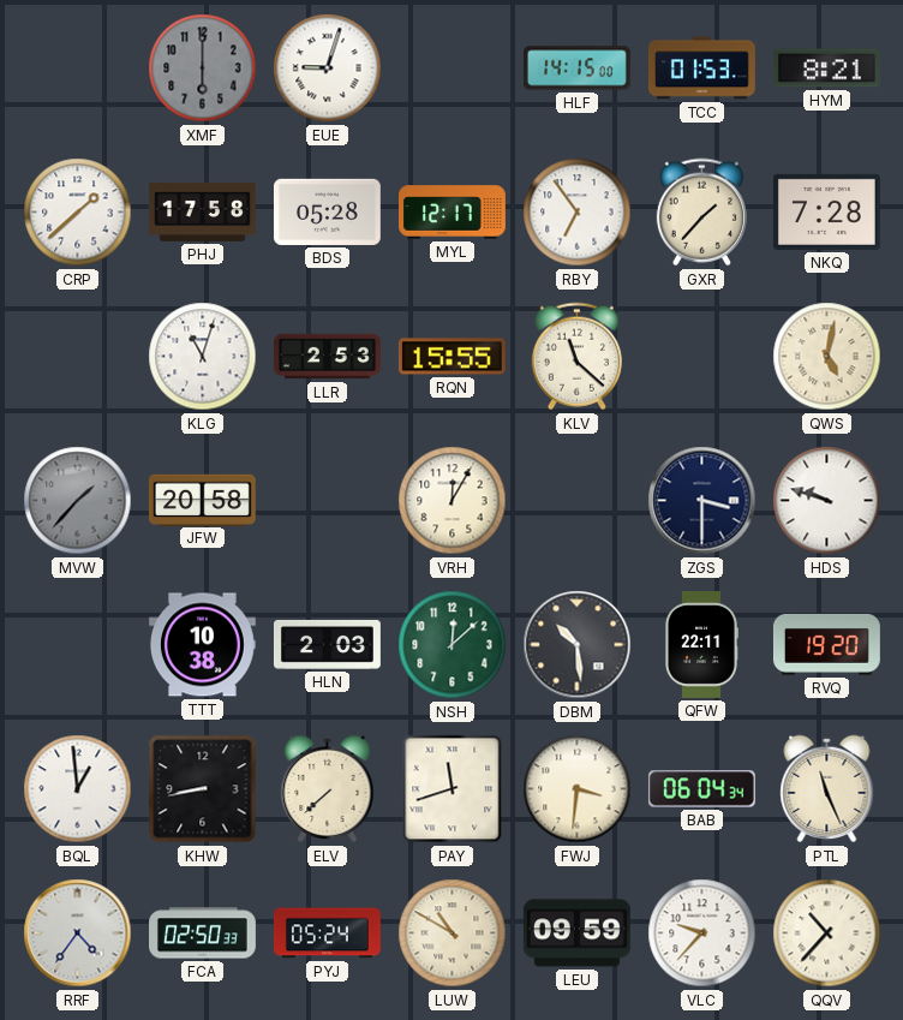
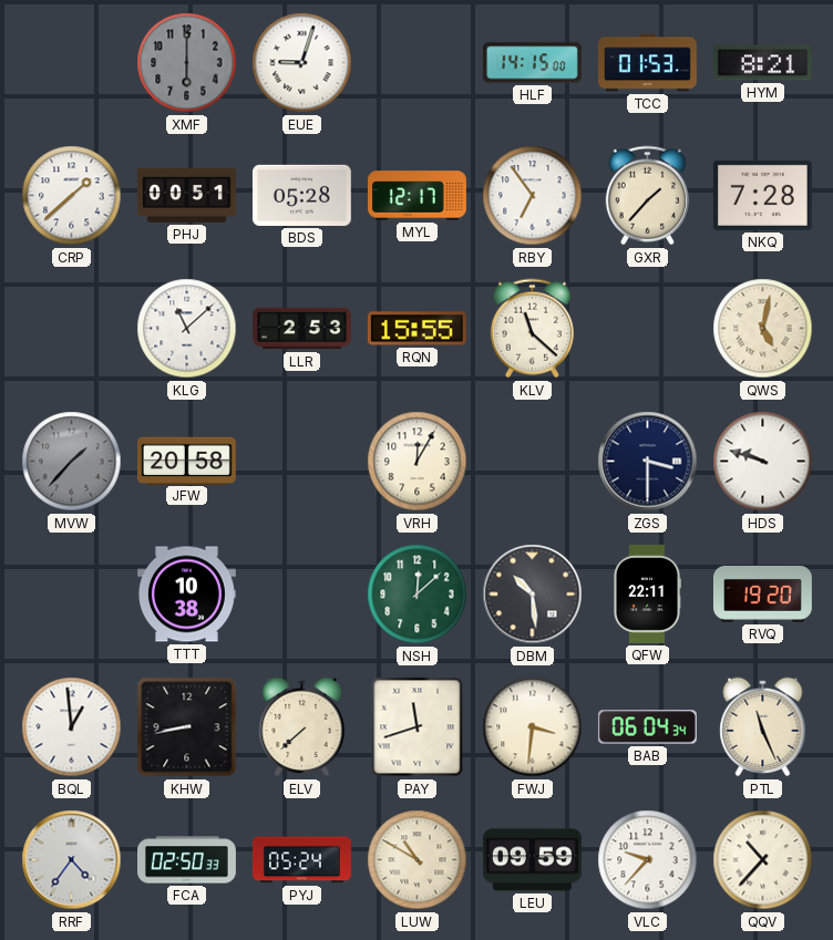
PHJ: 17:58 -> 00:51
KLG: 11:03 -> 11:08
HLN: 2:03 -> none
